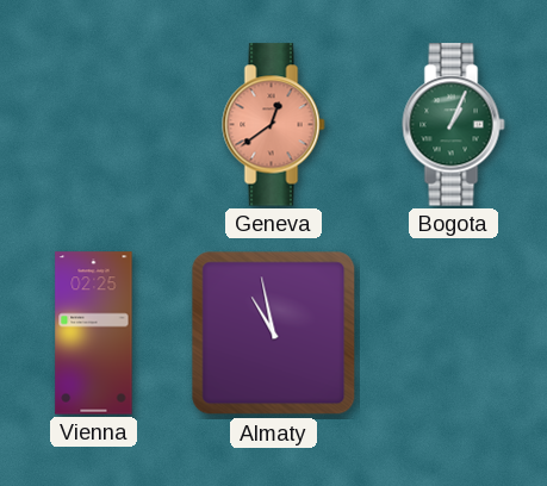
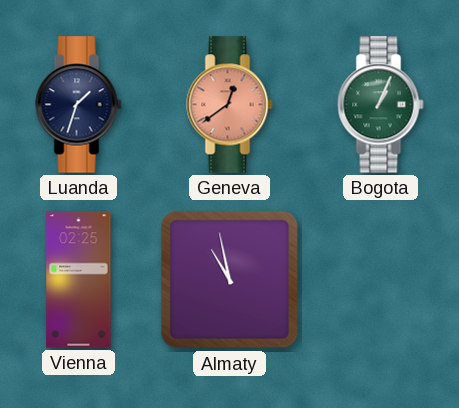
Luanda: none -> 1:33
